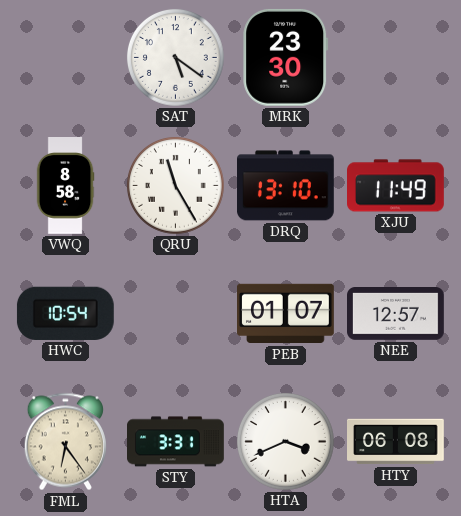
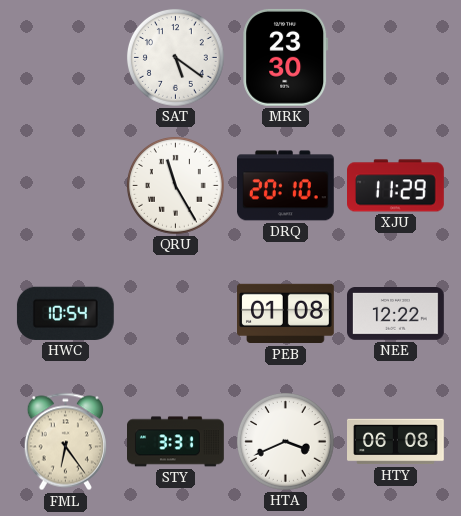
VWQ: 8:58 -> none
DRQ: 13:10 -> 20:10
XJU: 11:49 -> 11:29
PEB: 01:07 -> 01:08
NEE: 12:57 -> 12:22
